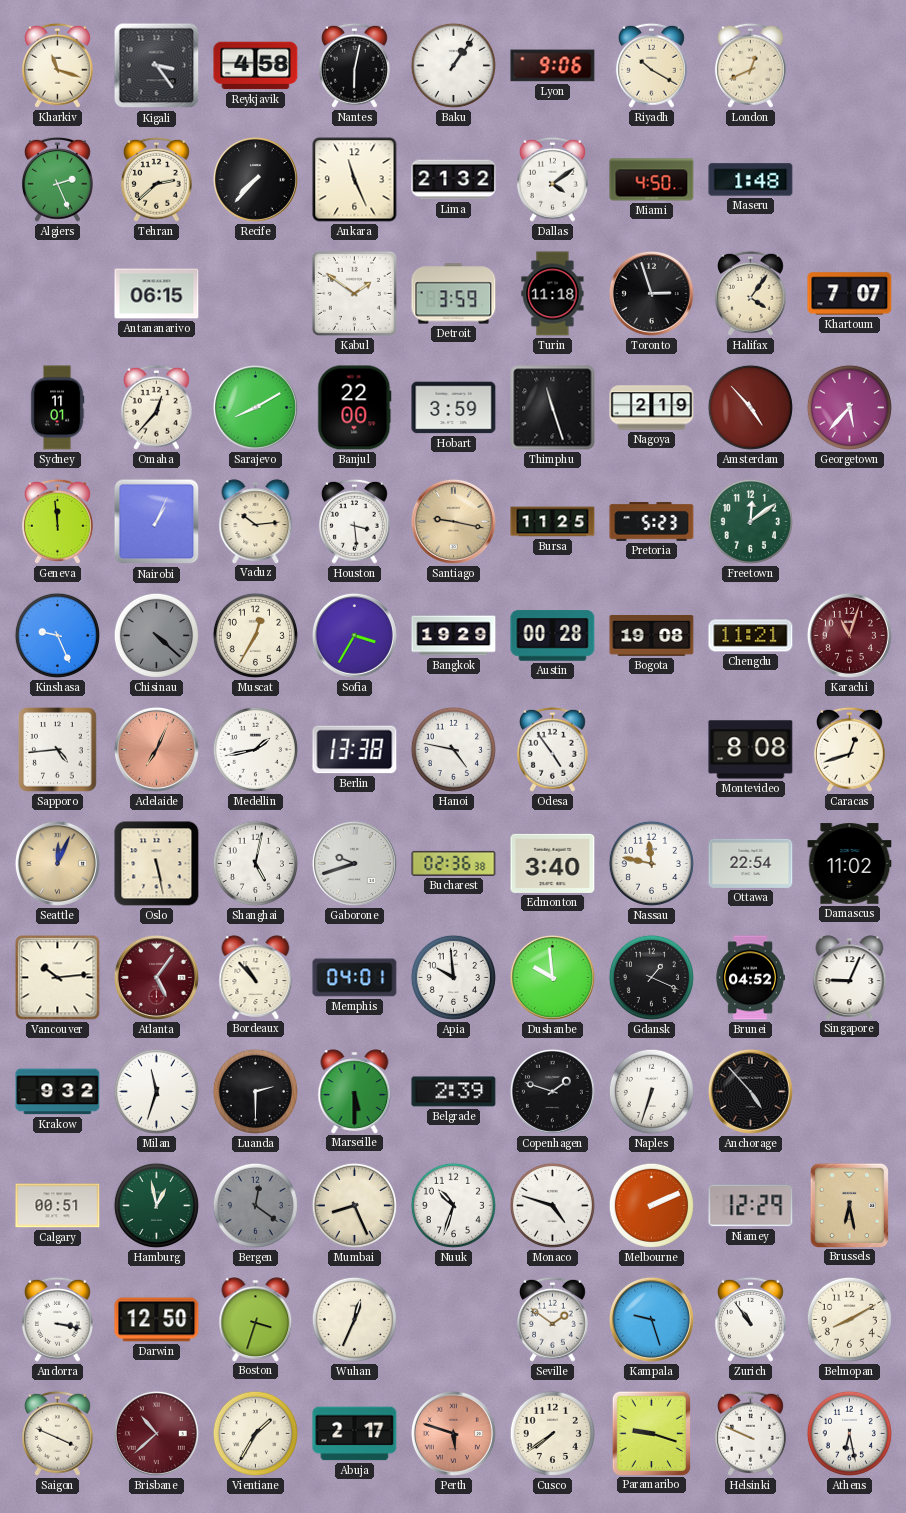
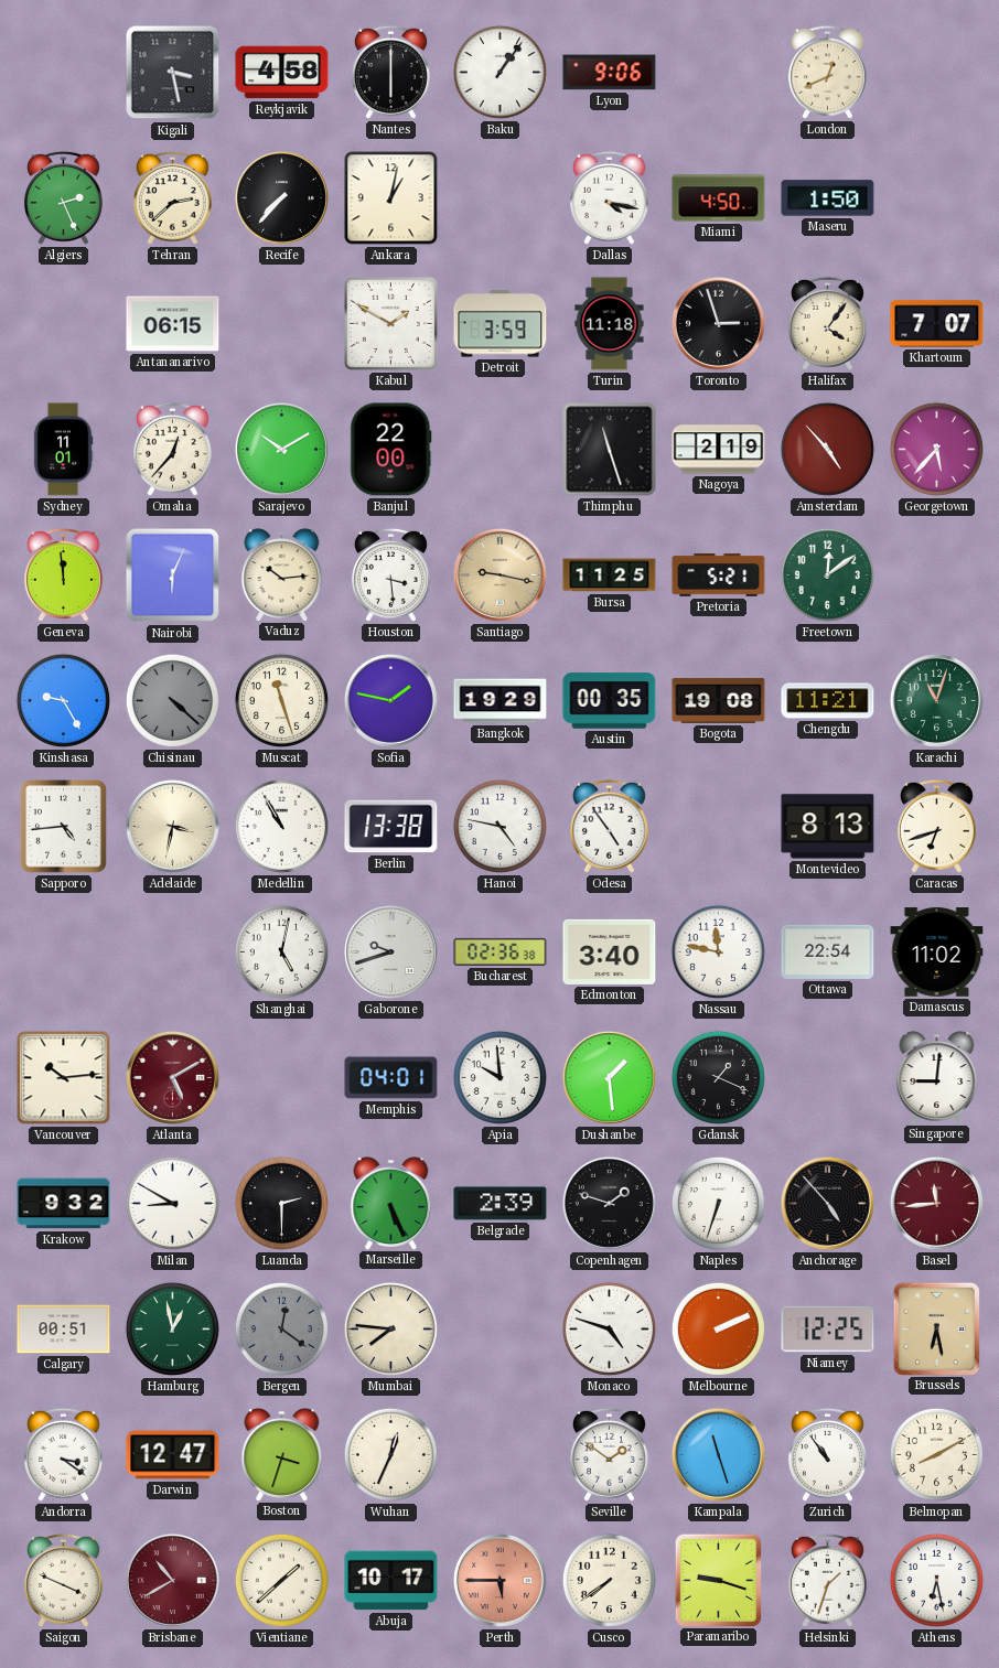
Kharkiv: 11:18 -> none
Kigali: 3:24 -> 3:28
Nantes: 6:02 -> 6:00
Riyadh: 10:20 -> none
Ankara: 11:26 -> 1:02
Lima: 21:32 -> none
Dallas: 4:09 -> 4:17
Maseru: 1:48 -> 1:50
Kabul: 1:51 -> 1:50
Sarajevo: 8:10 -> 10:10
Hobart: 3:59 -> none
Nairobi: 1:04 -> 6:04
Pretoria: 5:23 -> 5:21
Kinshasa: 9:26 -> 9:25
Muscat: 12:35 -> 11:27
Sofia: 3:35 -> 1:47
Austin: 00:28 -> 00:35
Karachi dial: burgundy -> green
Adelaide: 7:04 -> 3:32
Adelaide dial: salmon -> cream
Medellin: 1:43 -> 10:55
Montevideo: 8:08 -> 8:13
Caracas: 12:42 -> 6:42
Seattle: 12:04 -> none
Oslo: 5:28 -> none
Atlanta: 5:06 -> 5:10
Bordeaux: 10:53 -> none
Dushanbe: 9:59 -> 1:29
Brunei: 04:52 -> none
Singapore: 9:04 -> 9:01
Milan: 11:33 -> 8:50
Marseille: 5:30 -> 5:26
Basel: none -> 11:44
Mumbai: 8:26 -> 7:46
Nuuk: 10:33 -> none
Niamey: 12:29 -> 12:25
Andorra: 3:17 -> 3:21
Darwin: 12:50 -> 12:47
Kampala: 9:27 -> 11:27
Brisbane: 10:38 -> 10:40
Vientiane: 1:35 -> 1:38
Abuja: 2:17 -> 10:17
Perth: 5:48 -> 5:45
Helsinki: 9:49 -> 1:33
